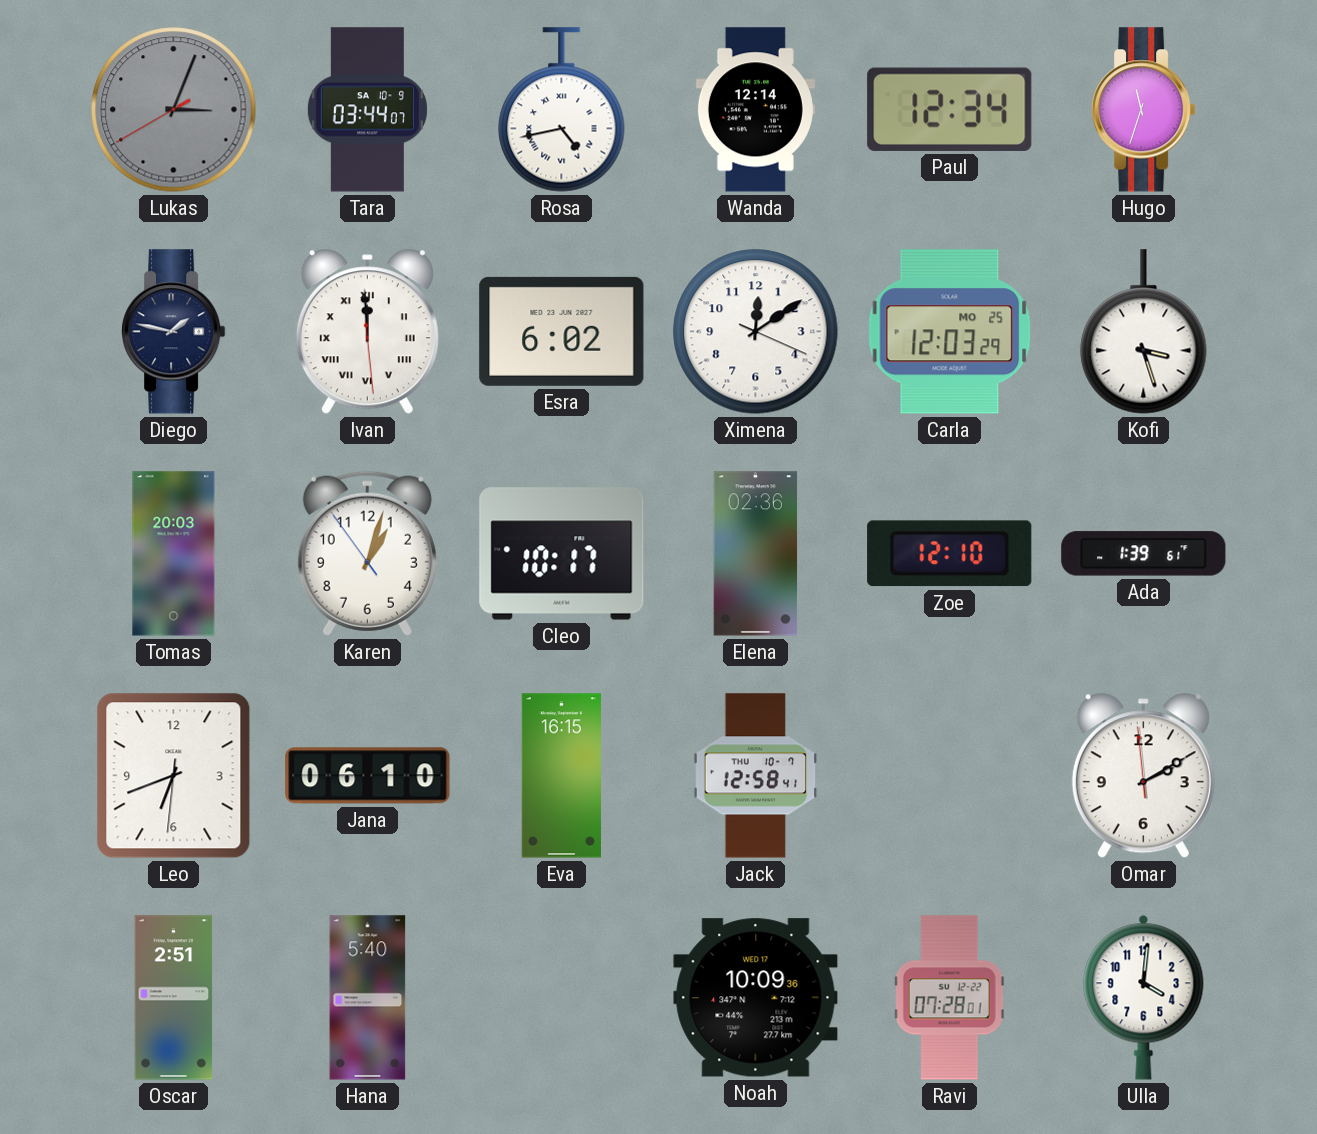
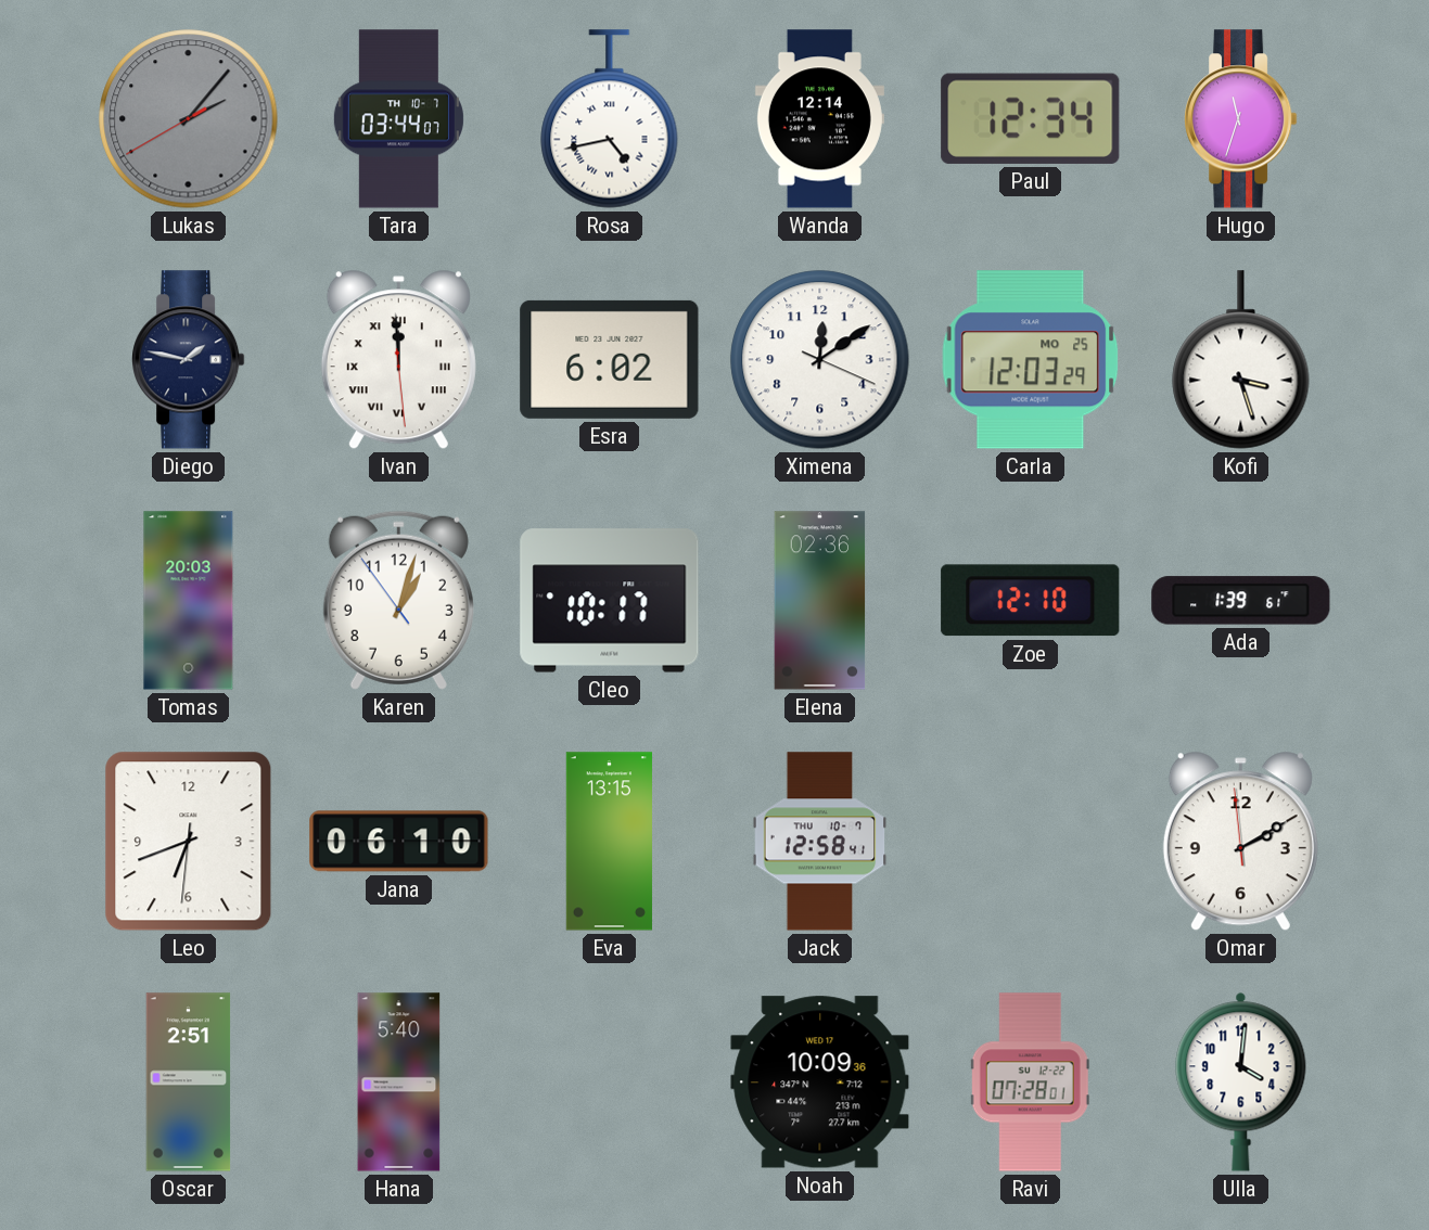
Lukas: 3:03 -> 2:06
Tara date: SA 10-9 -> TH 10-7
Eva: 16:15 -> 13:15
